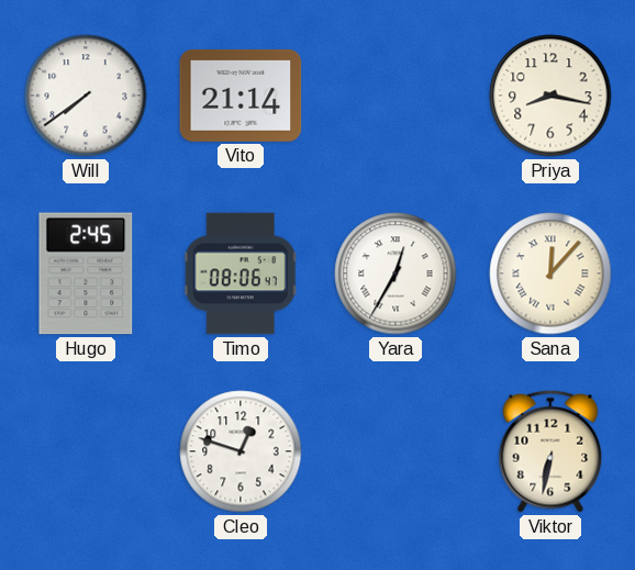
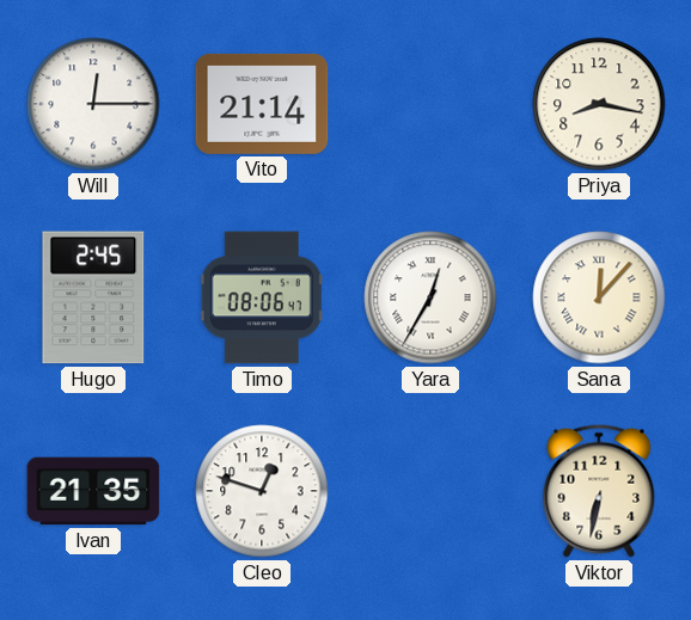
Will: 7:39 -> 12:15
Ivan: none -> 21:35
